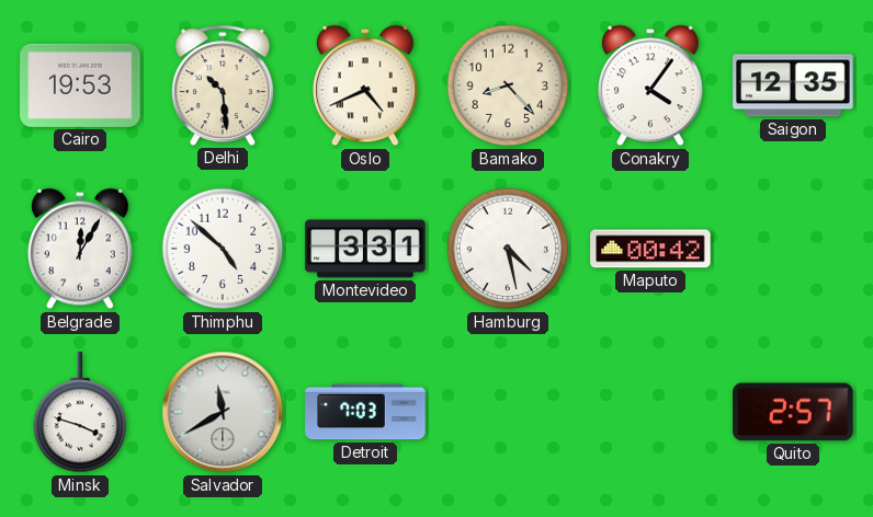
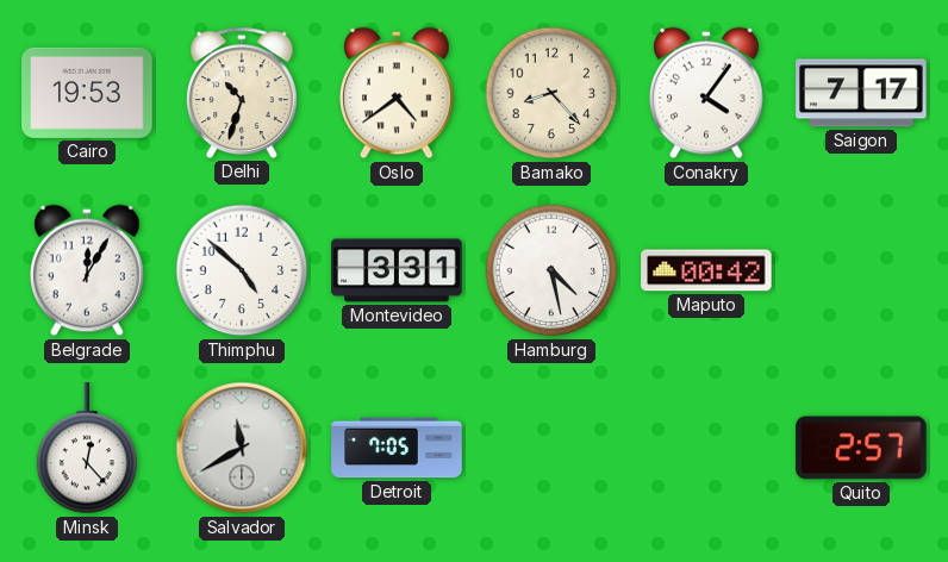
Delhi: 10:29 -> 10:33
Oslo: 4:41 -> 4:39
Saigon: 12:35 -> 7:17
Minsk: 3:48 -> 12:23
Detroit: 7:03 -> 7:05
